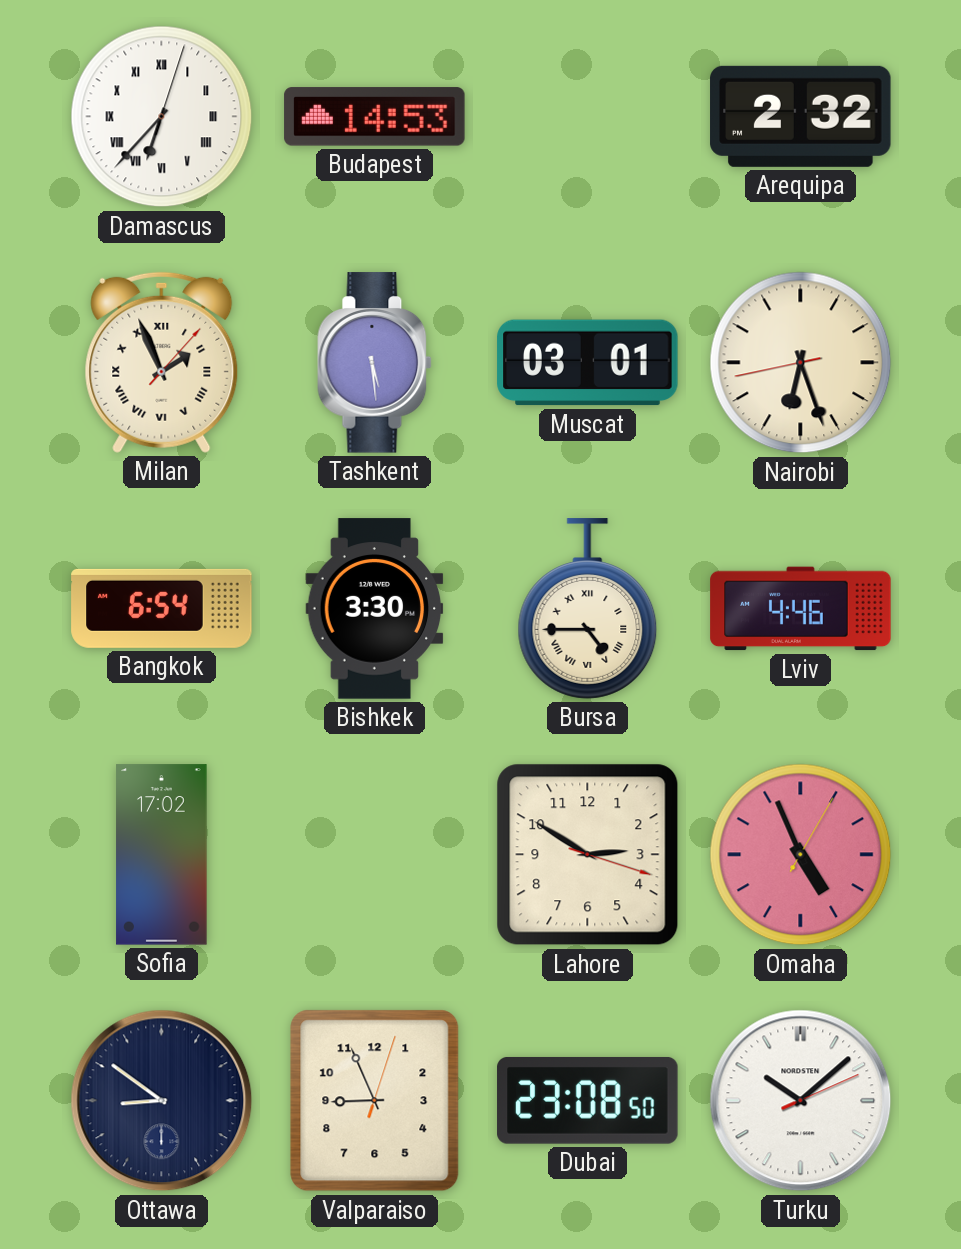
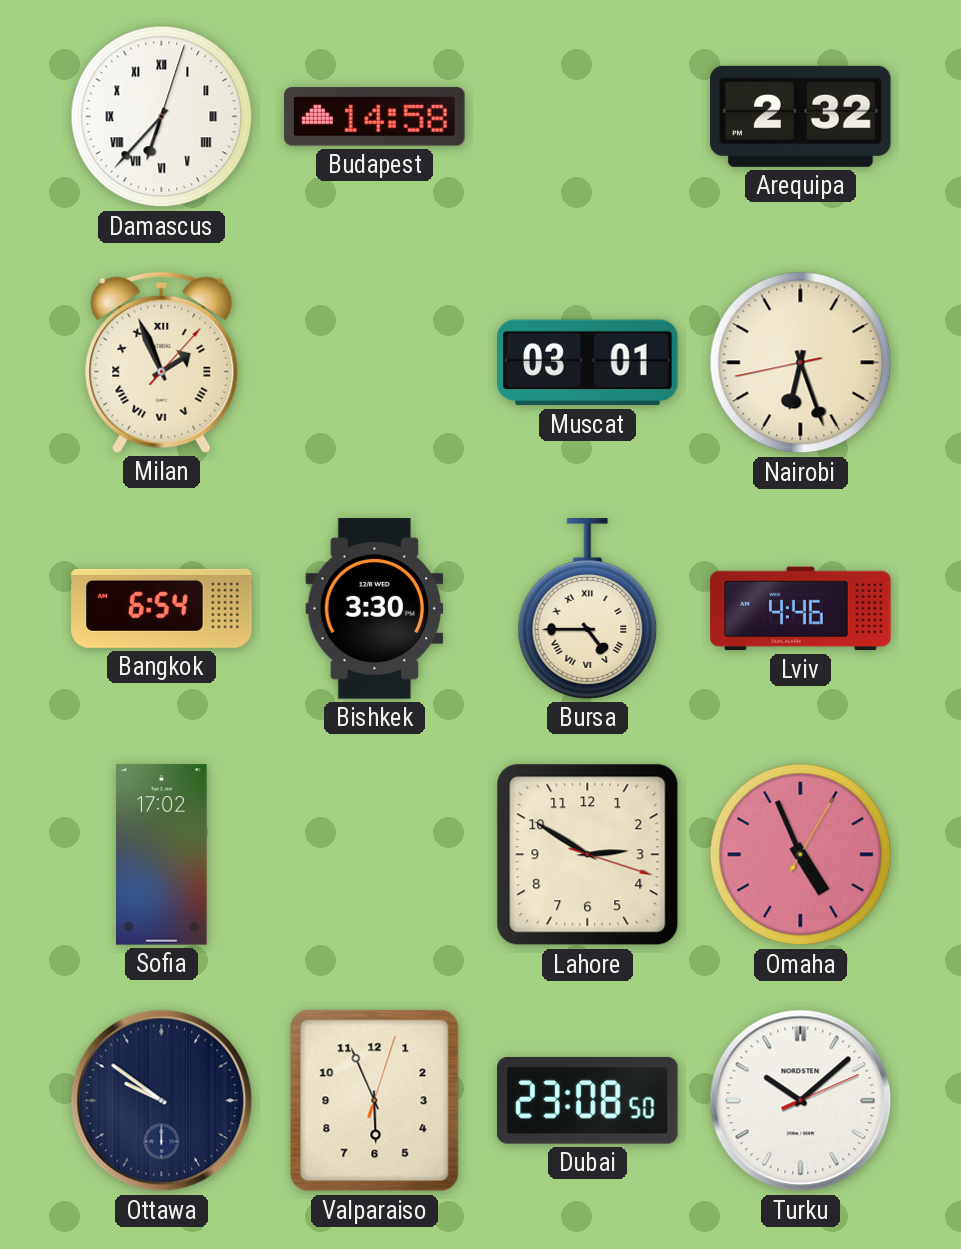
Budapest: 14:53 -> 14:58
Tashkent: 5:29 -> none
Ottawa: 8:51 -> 9:51
Valparaiso: 8:56 -> 5:56
